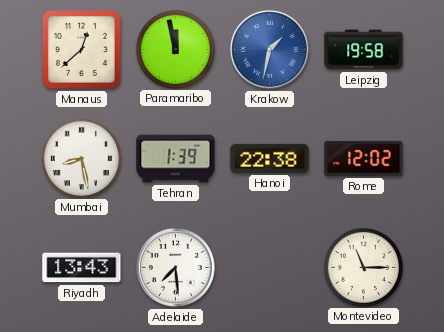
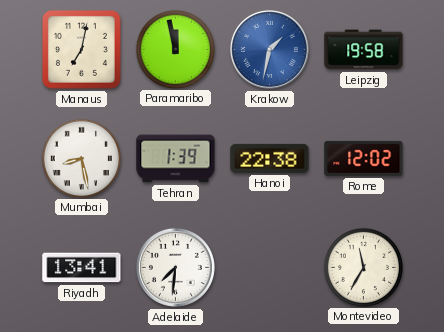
Manaus: 12:38 -> 7:02
Riyadh: 13:43 -> 13:41
Adelaide: 7:29 -> 7:31
Montevideo: 11:15 -> 11:35
